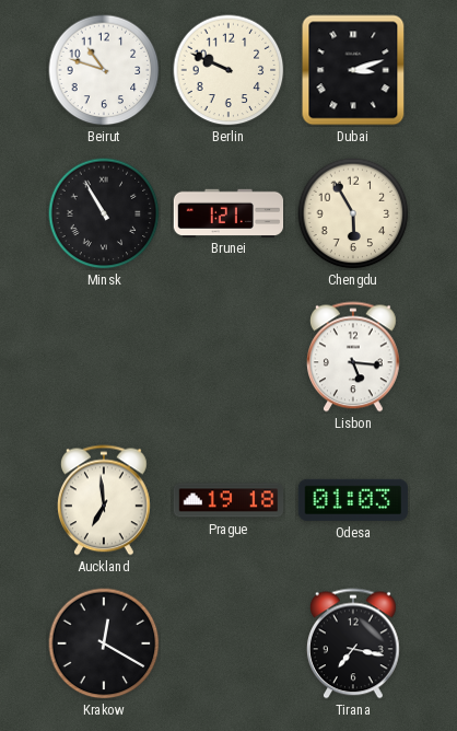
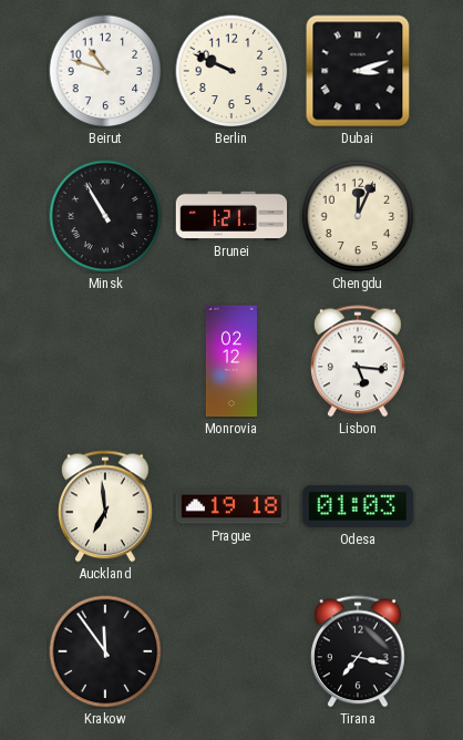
Chengdu: 5:55 -> 12:04
Monrovia: none -> 02:12
Krakow: 12:20 -> 11:54
